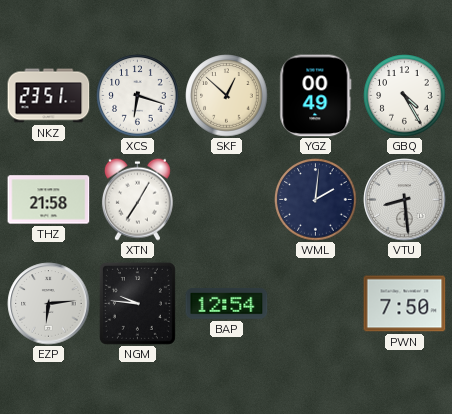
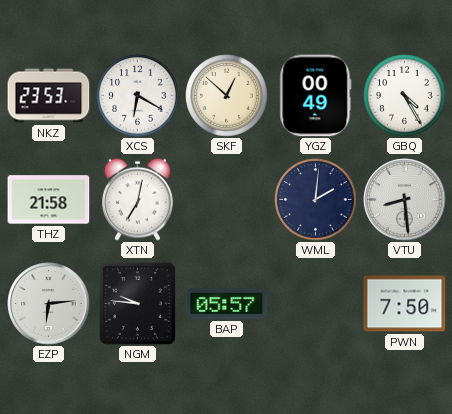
NKZ: 23:51 -> 23:53
XCS: 6:18 -> 6:20
XTN: 7:05 -> 7:02
BAP: 12:54 -> 05:57
